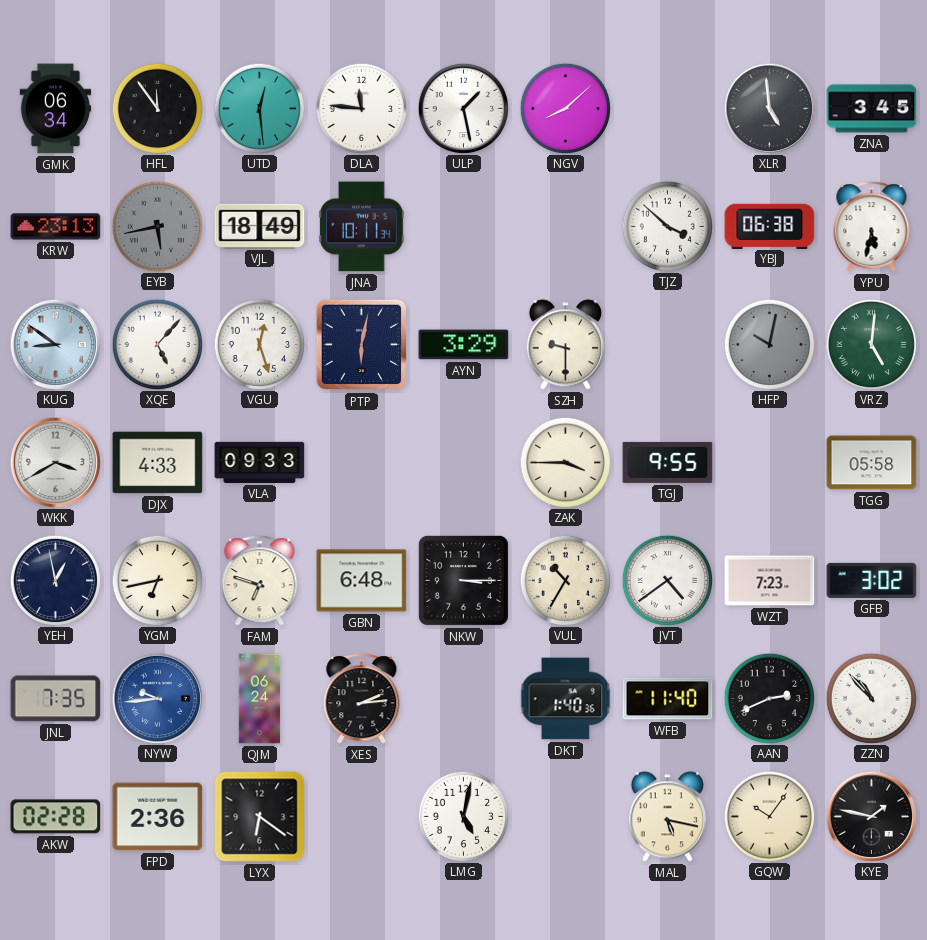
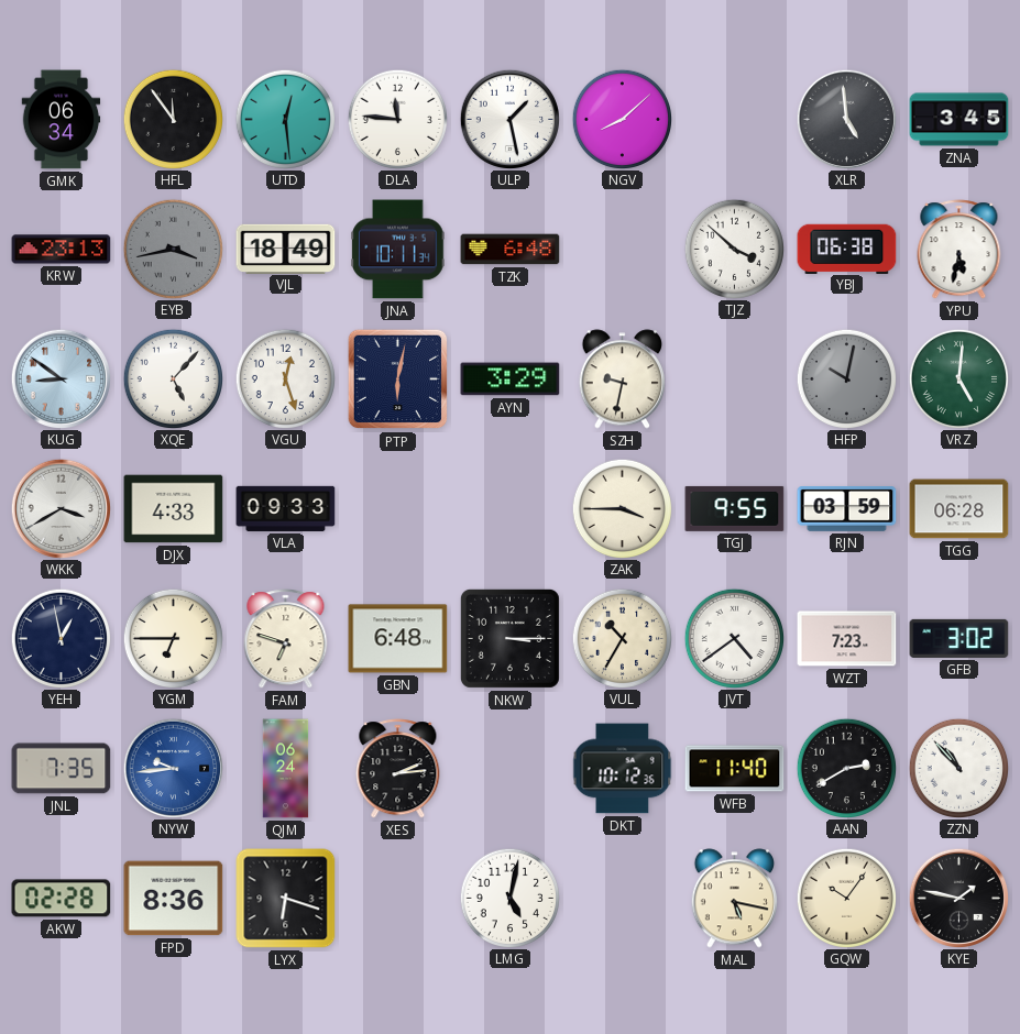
EYB: 5:43 -> 3:43
TZK: none -> 6:48
SZH: 9:30 -> 9:32
RJN: none -> 03:59
TGG: 05:58 -> 06:28
YGM: 6:43 -> 6:45
DKT: 1:40 -> 10:12
AAN: 2:41 -> 2:40
FPD: 2:36 -> 8:36
LYX: 6:21 -> 6:18
